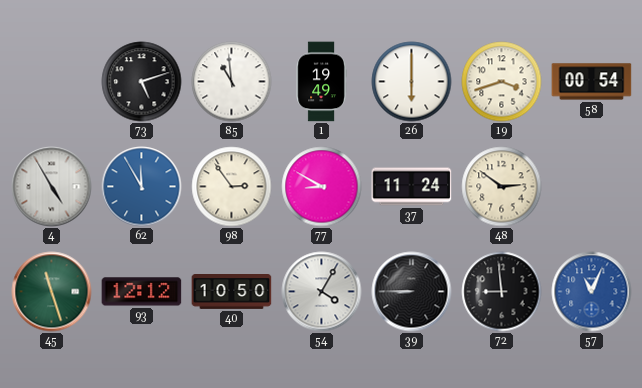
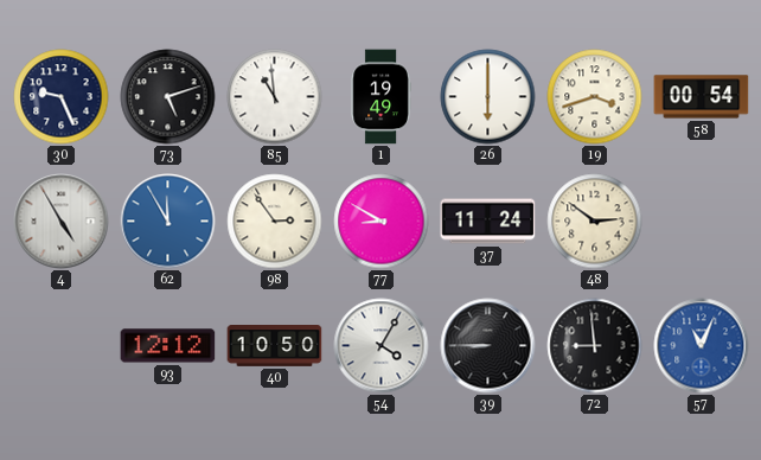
30: none -> 9:26
45: 11:27 -> none
